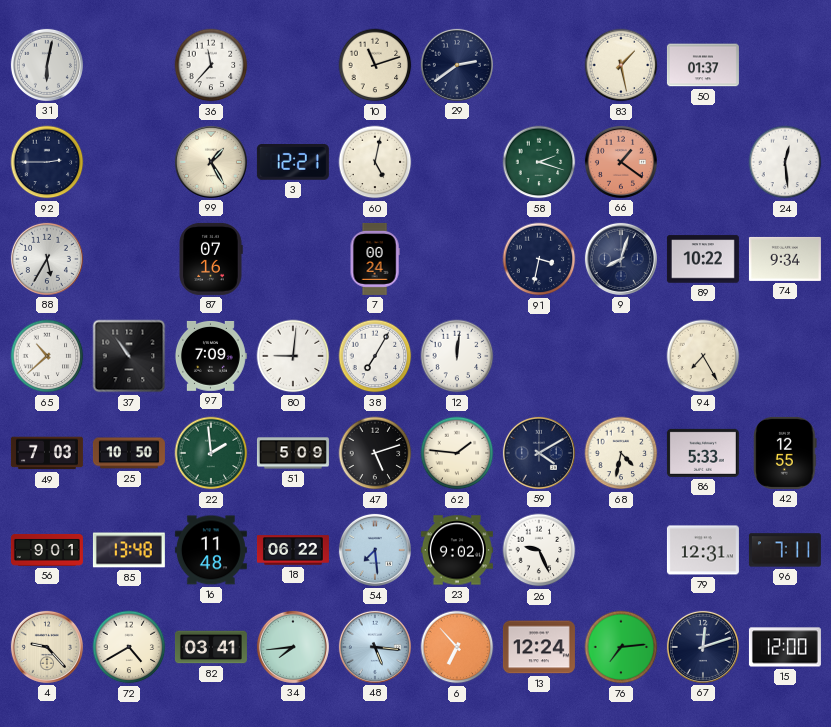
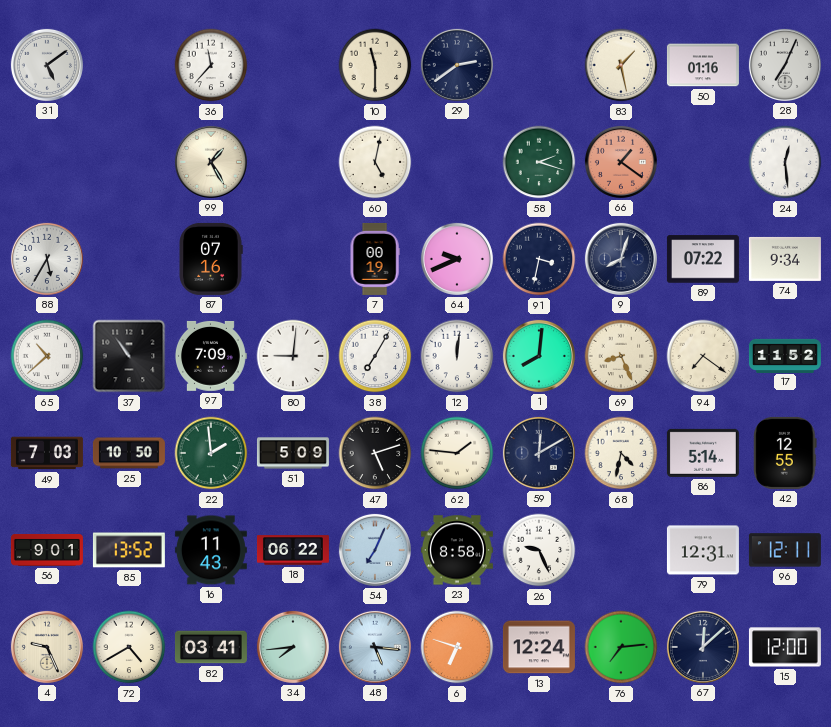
31: 6:02 -> 5:09
10: 11:12 -> 11:30
50: 01:37 -> 01:16
28: none -> 7:04
92: 2:45 -> none
3: 12:21 -> none
7: 00:24 -> 00:19
64: none -> 9:41
89: 10:22 -> 07:22
1: none -> 8:01
69: none -> 8:26
94: 7:25 -> 7:21
17: none -> 11:52
59: 4:10 -> 12:10
86: 5:33 -> 5:14
85: 13:48 -> 13:52
16: 11:48 -> 11:43
54: 7:29 -> 7:04
23: 9:02 -> 8:58
96: 7:11 -> 12:11
4: 9:23 -> 9:26
6: 6:53 -> 6:48
67: 12:12 -> 12:08
